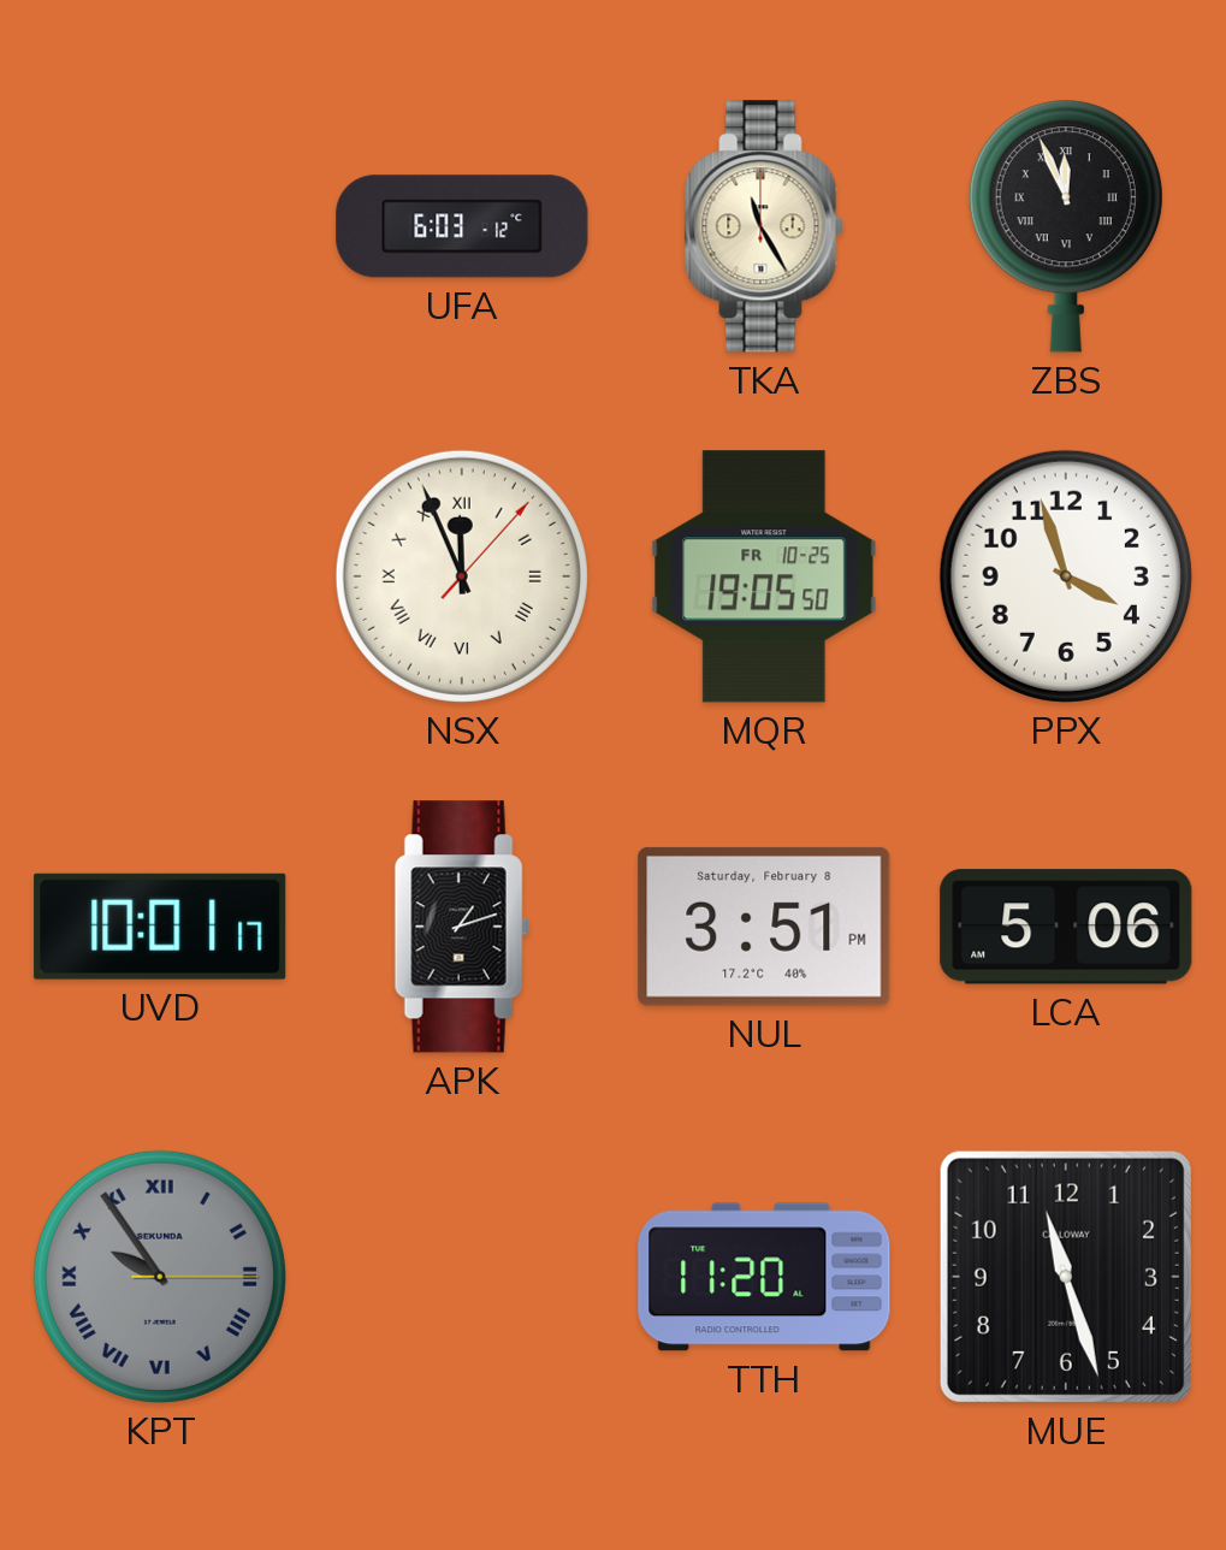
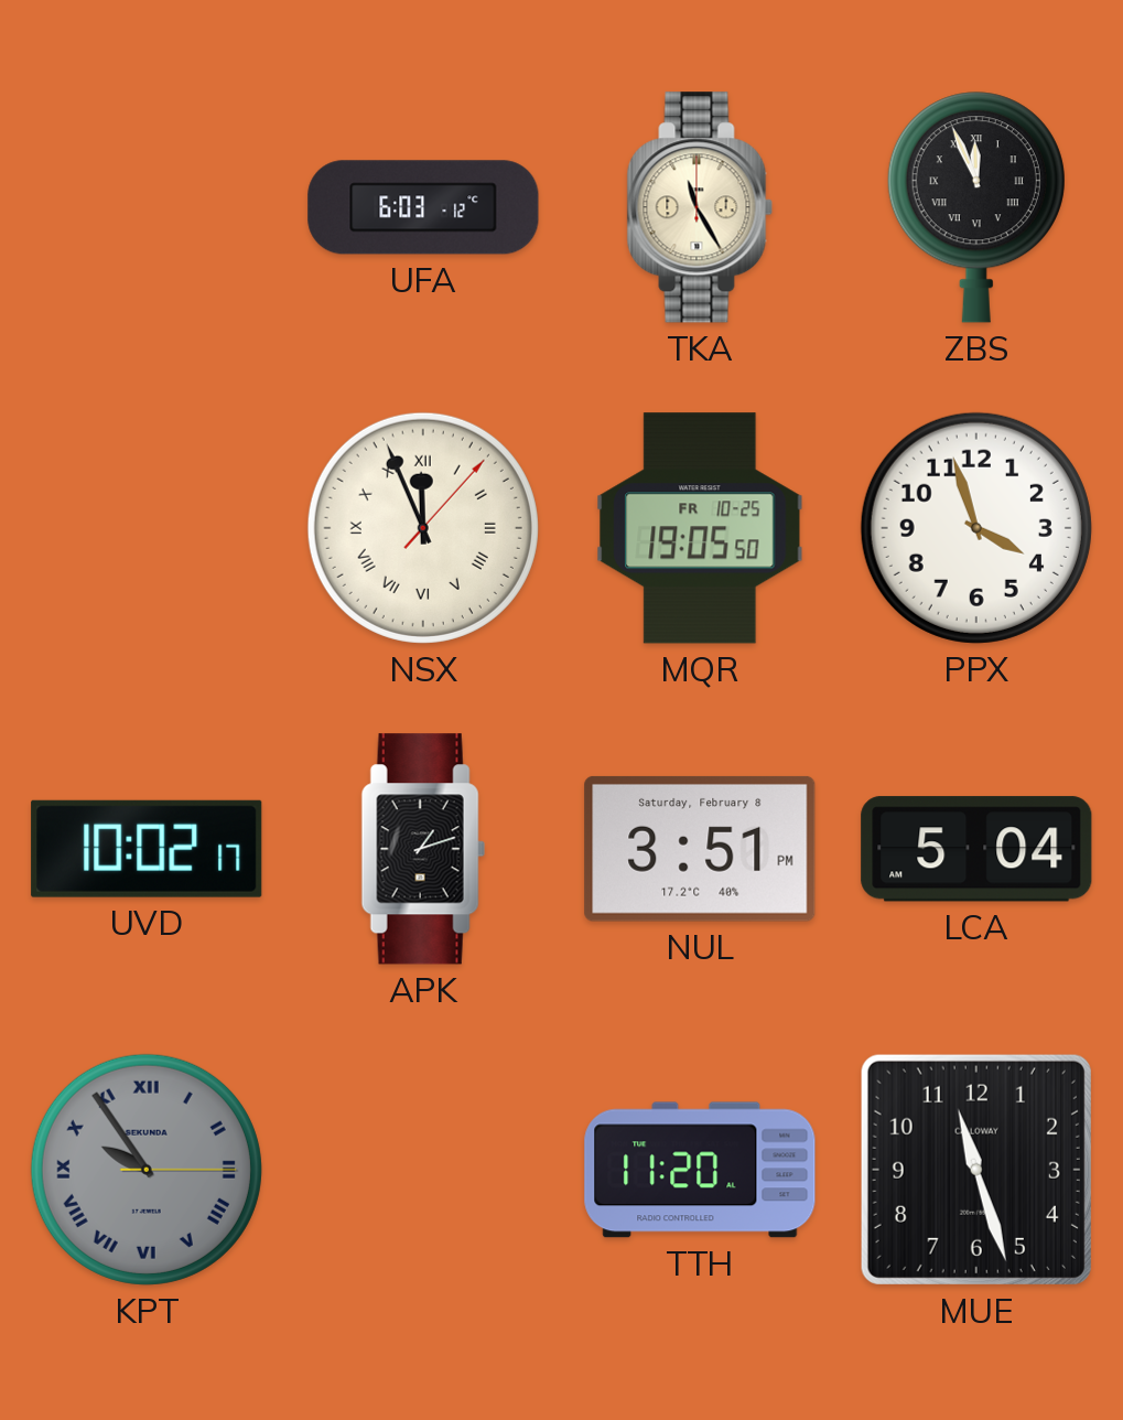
UVD: 10:01 -> 10:02
LCA: 5:06 -> 5:04
